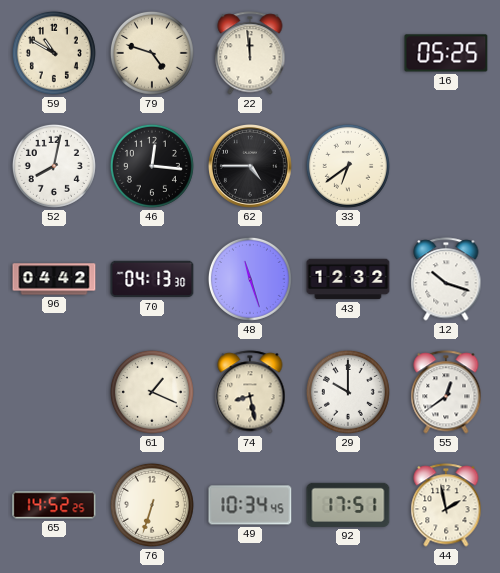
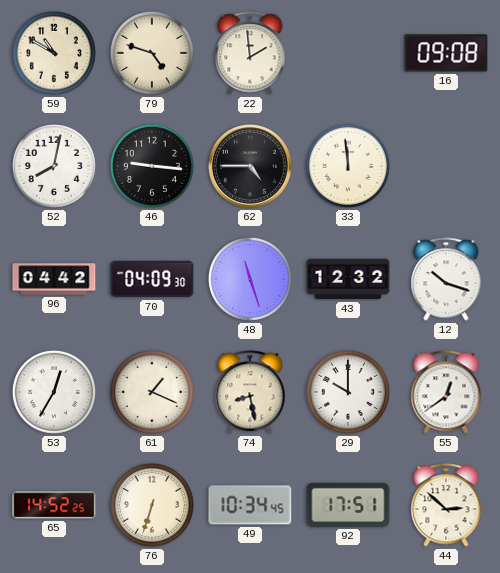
22: 11:59 -> 1:59
16: 05:25 -> 09:08
46: 12:16 -> 9:16
33: 6:39 -> 11:59
70: 04:13 -> 04:09
53: none -> 12:35
44: 1:58 -> 2:52
